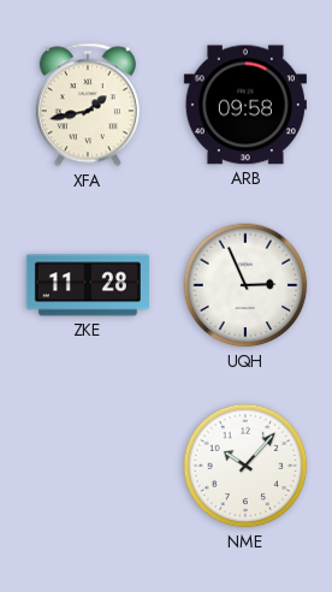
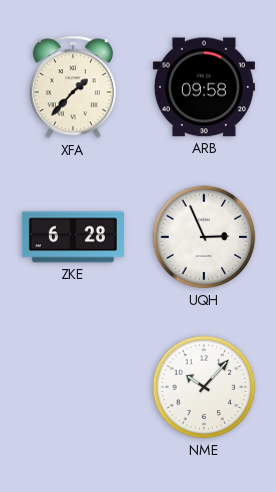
XFA: 1:43 -> 1:37
ZKE: 11:28 -> 6:28
